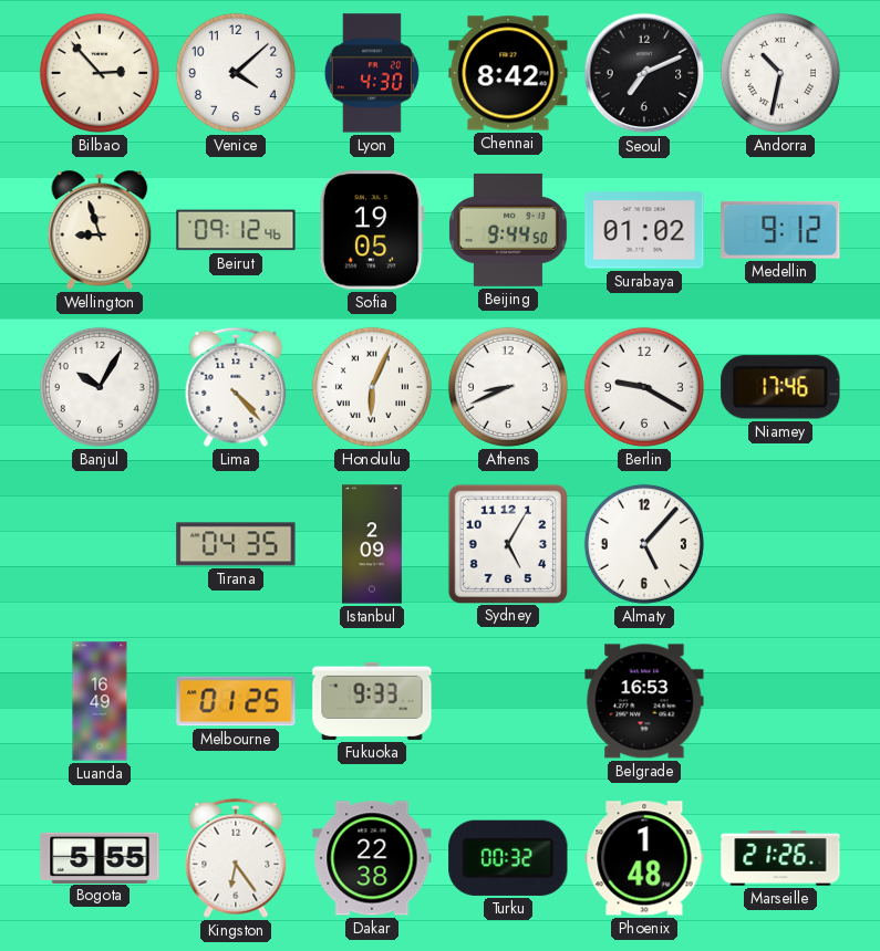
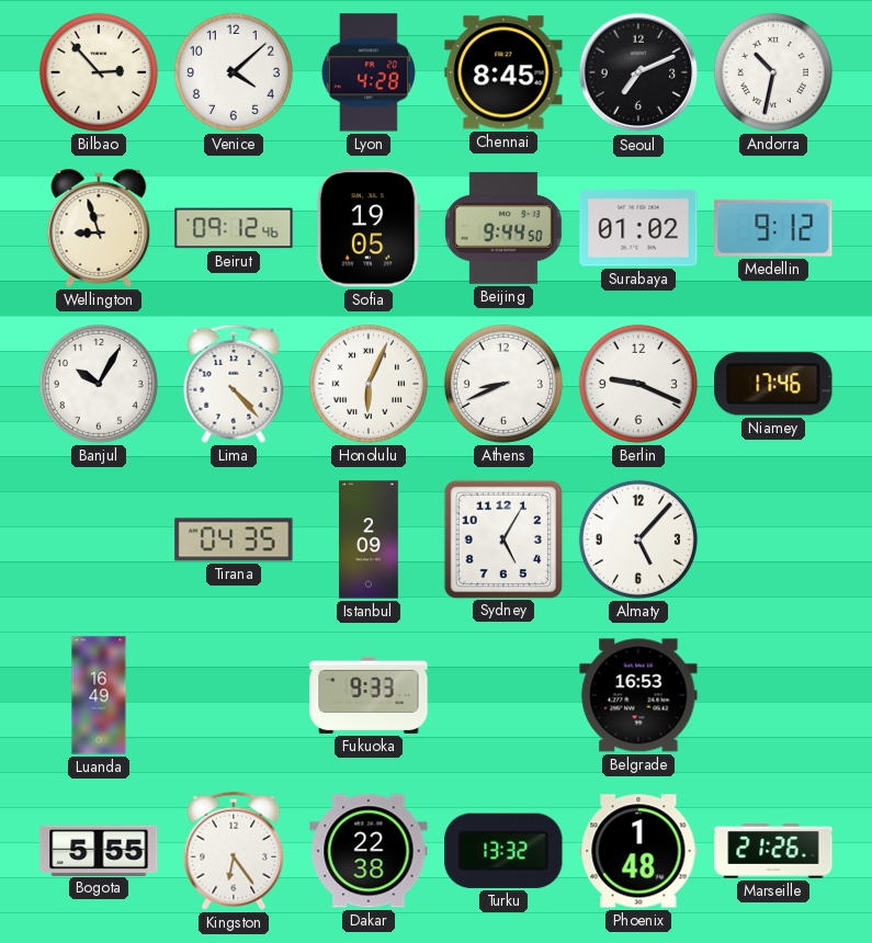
Lyon: 4:30 -> 4:28
Chennai: 8:42 -> 8:45
Berlin: 9:20 -> 9:19
Melbourne: 01:25 -> none
Turku: 00:32 -> 13:32
